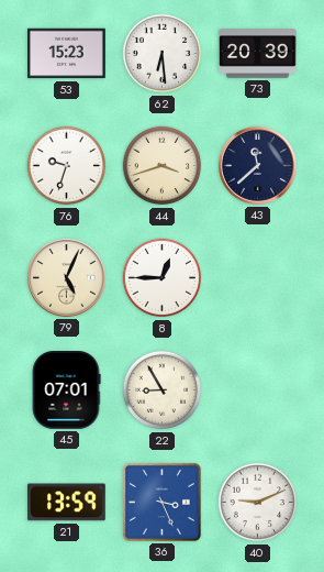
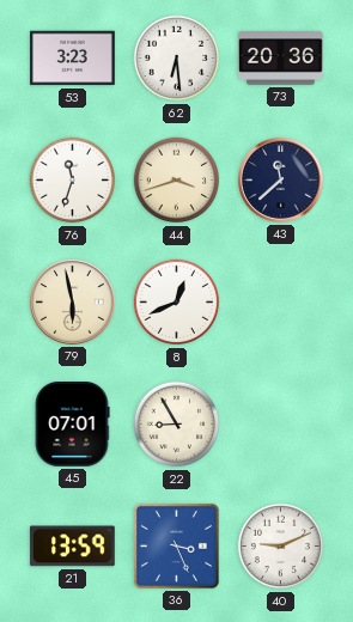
53: 15:23 -> 3:23
73: 20:39 -> 20:36
76: 9:33 -> 11:33
79: 5:04 -> 5:58
8: 12:45 -> 12:41
